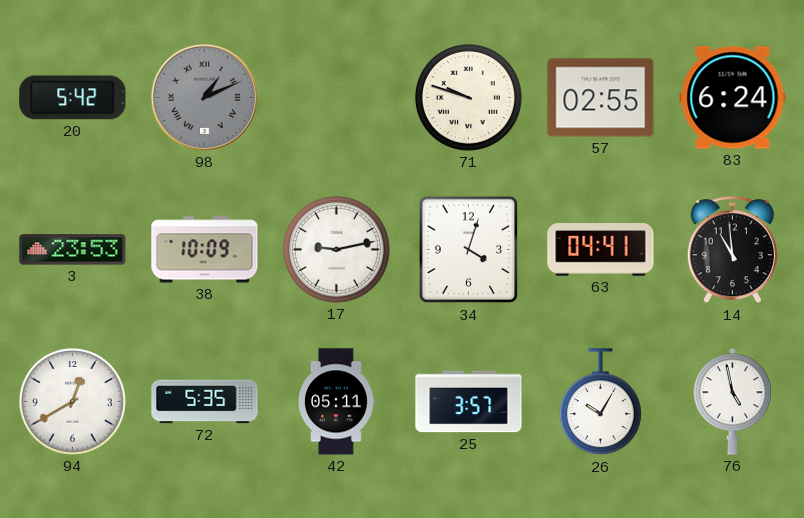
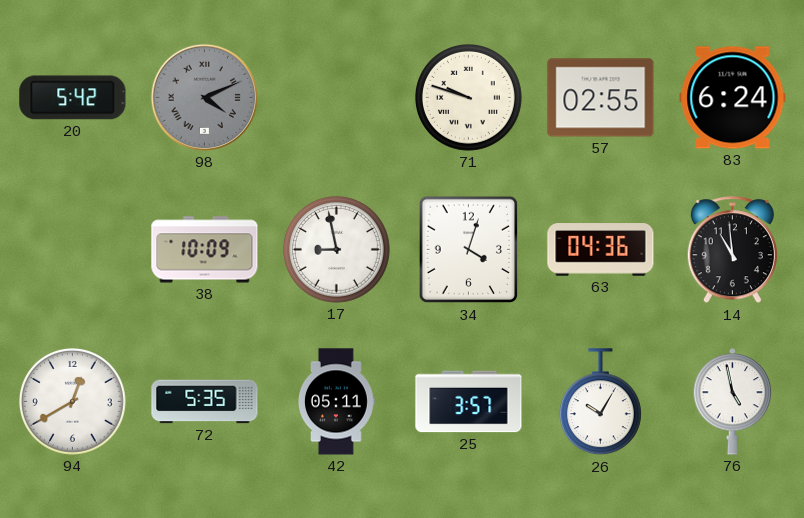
98: 1:11 -> 4:11
3: 23:53 -> none
17: 9:13 -> 8:58
63: 04:41 -> 04:36
